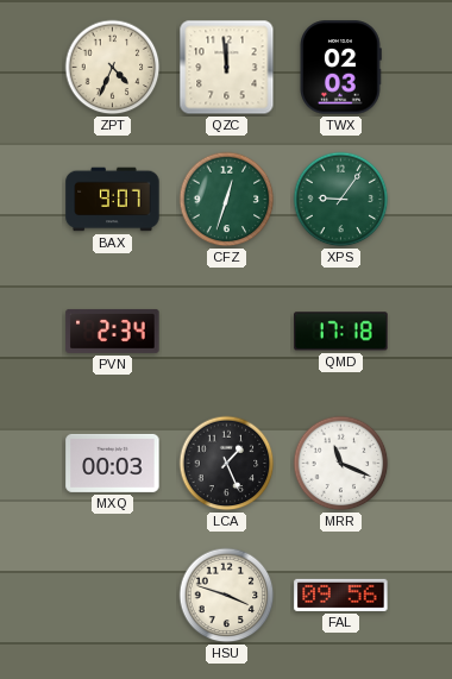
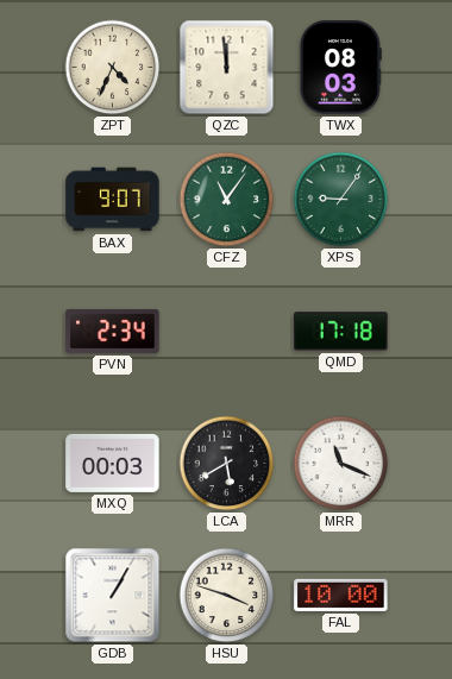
TWX: 02:03 -> 08:03
CFZ: 12:33 -> 11:06
LCA: 1:26 -> 5:40
GDB: none -> 1:05
FAL: 09:56 -> 10:00
